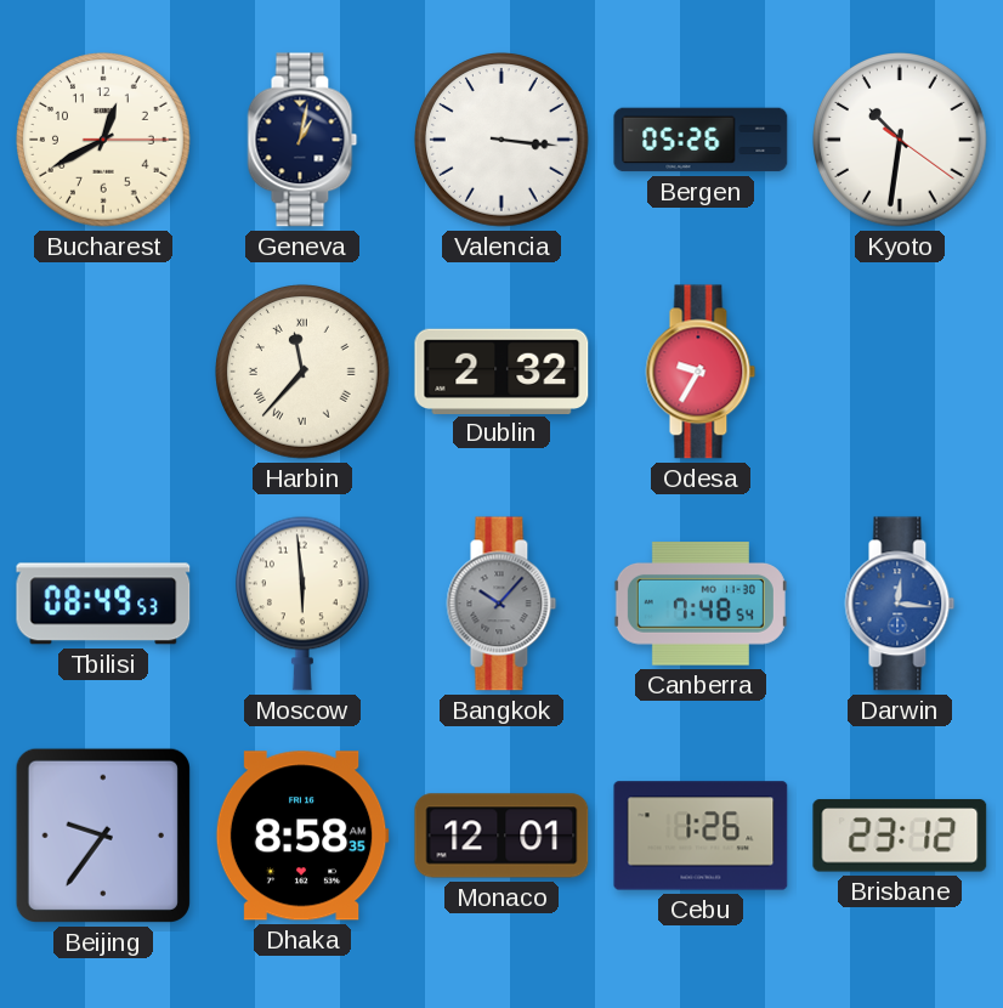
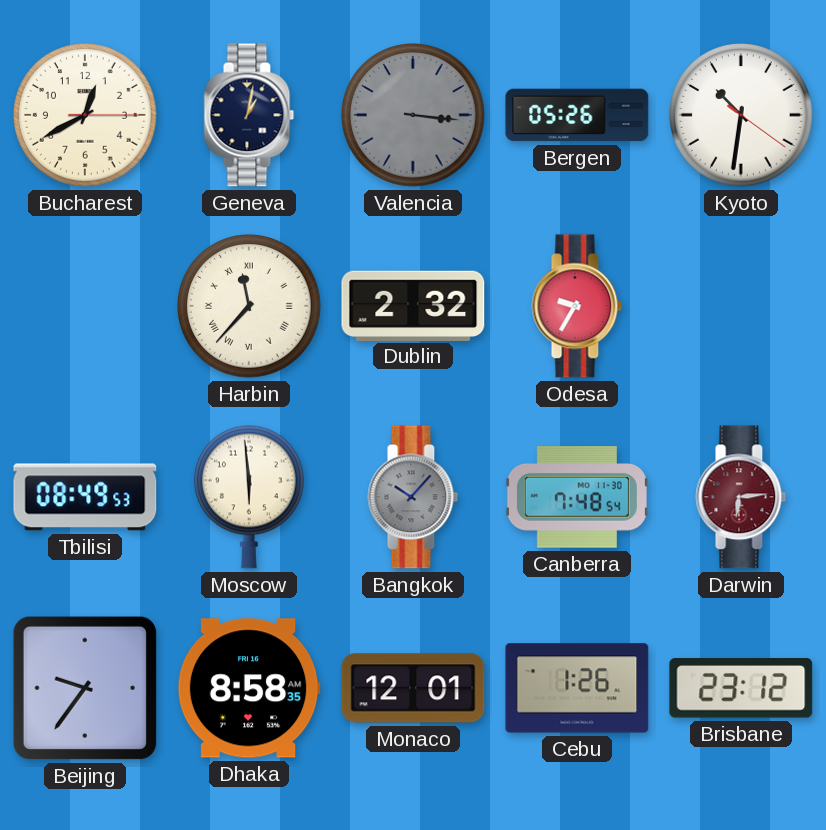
Valencia dial: white -> grey
Darwin: 12:16 -> 6:14
Darwin dial: blue -> burgundy
